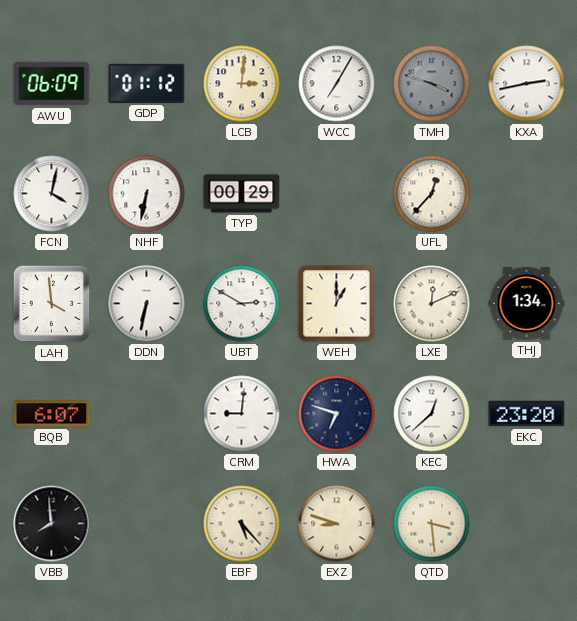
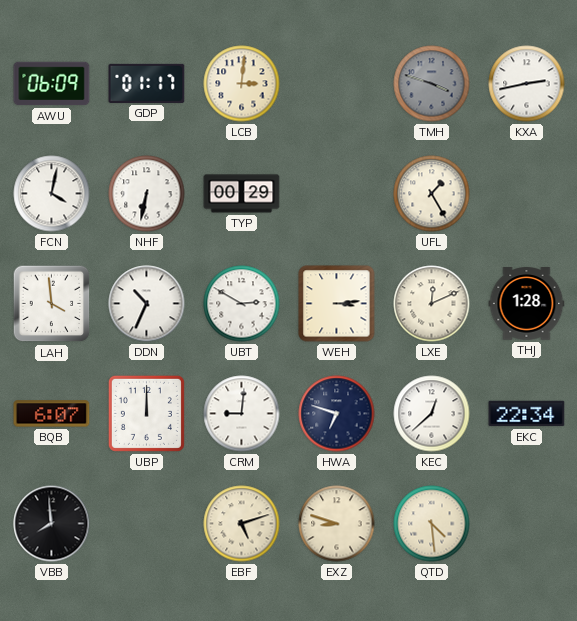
GDP: 01:12 -> 01:17
WCC: 7:05 -> none
UFL: 12:37 -> 1:25
DDN: 6:32 -> 10:34
WEH: 1:00 -> 3:14
THJ: 1:34 -> 1:28
UBP: none -> 12:00
EKC: 23:20 -> 22:34
EBF: 5:23 -> 5:12
QTD: 3:29 -> 4:29
